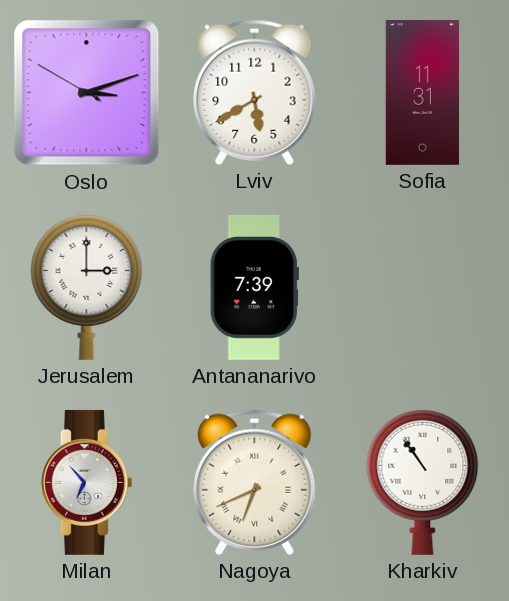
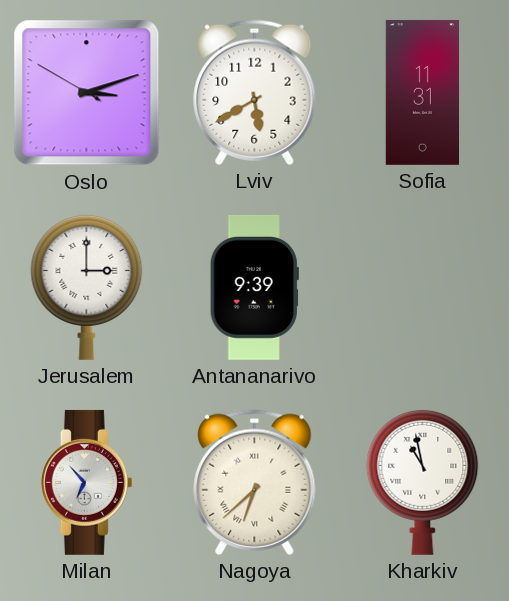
Antananarivo: 7:39 -> 9:39
Nagoya: 6:41 -> 6:38
Kharkiv: 10:54 -> 10:58
